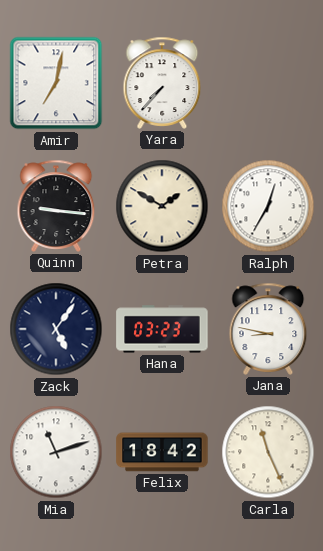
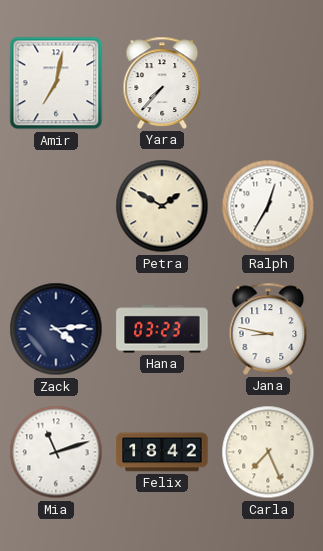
Quinn: 9:16 -> none
Zack: 5:06 -> 4:14
Carla: 11:26 -> 7:26
